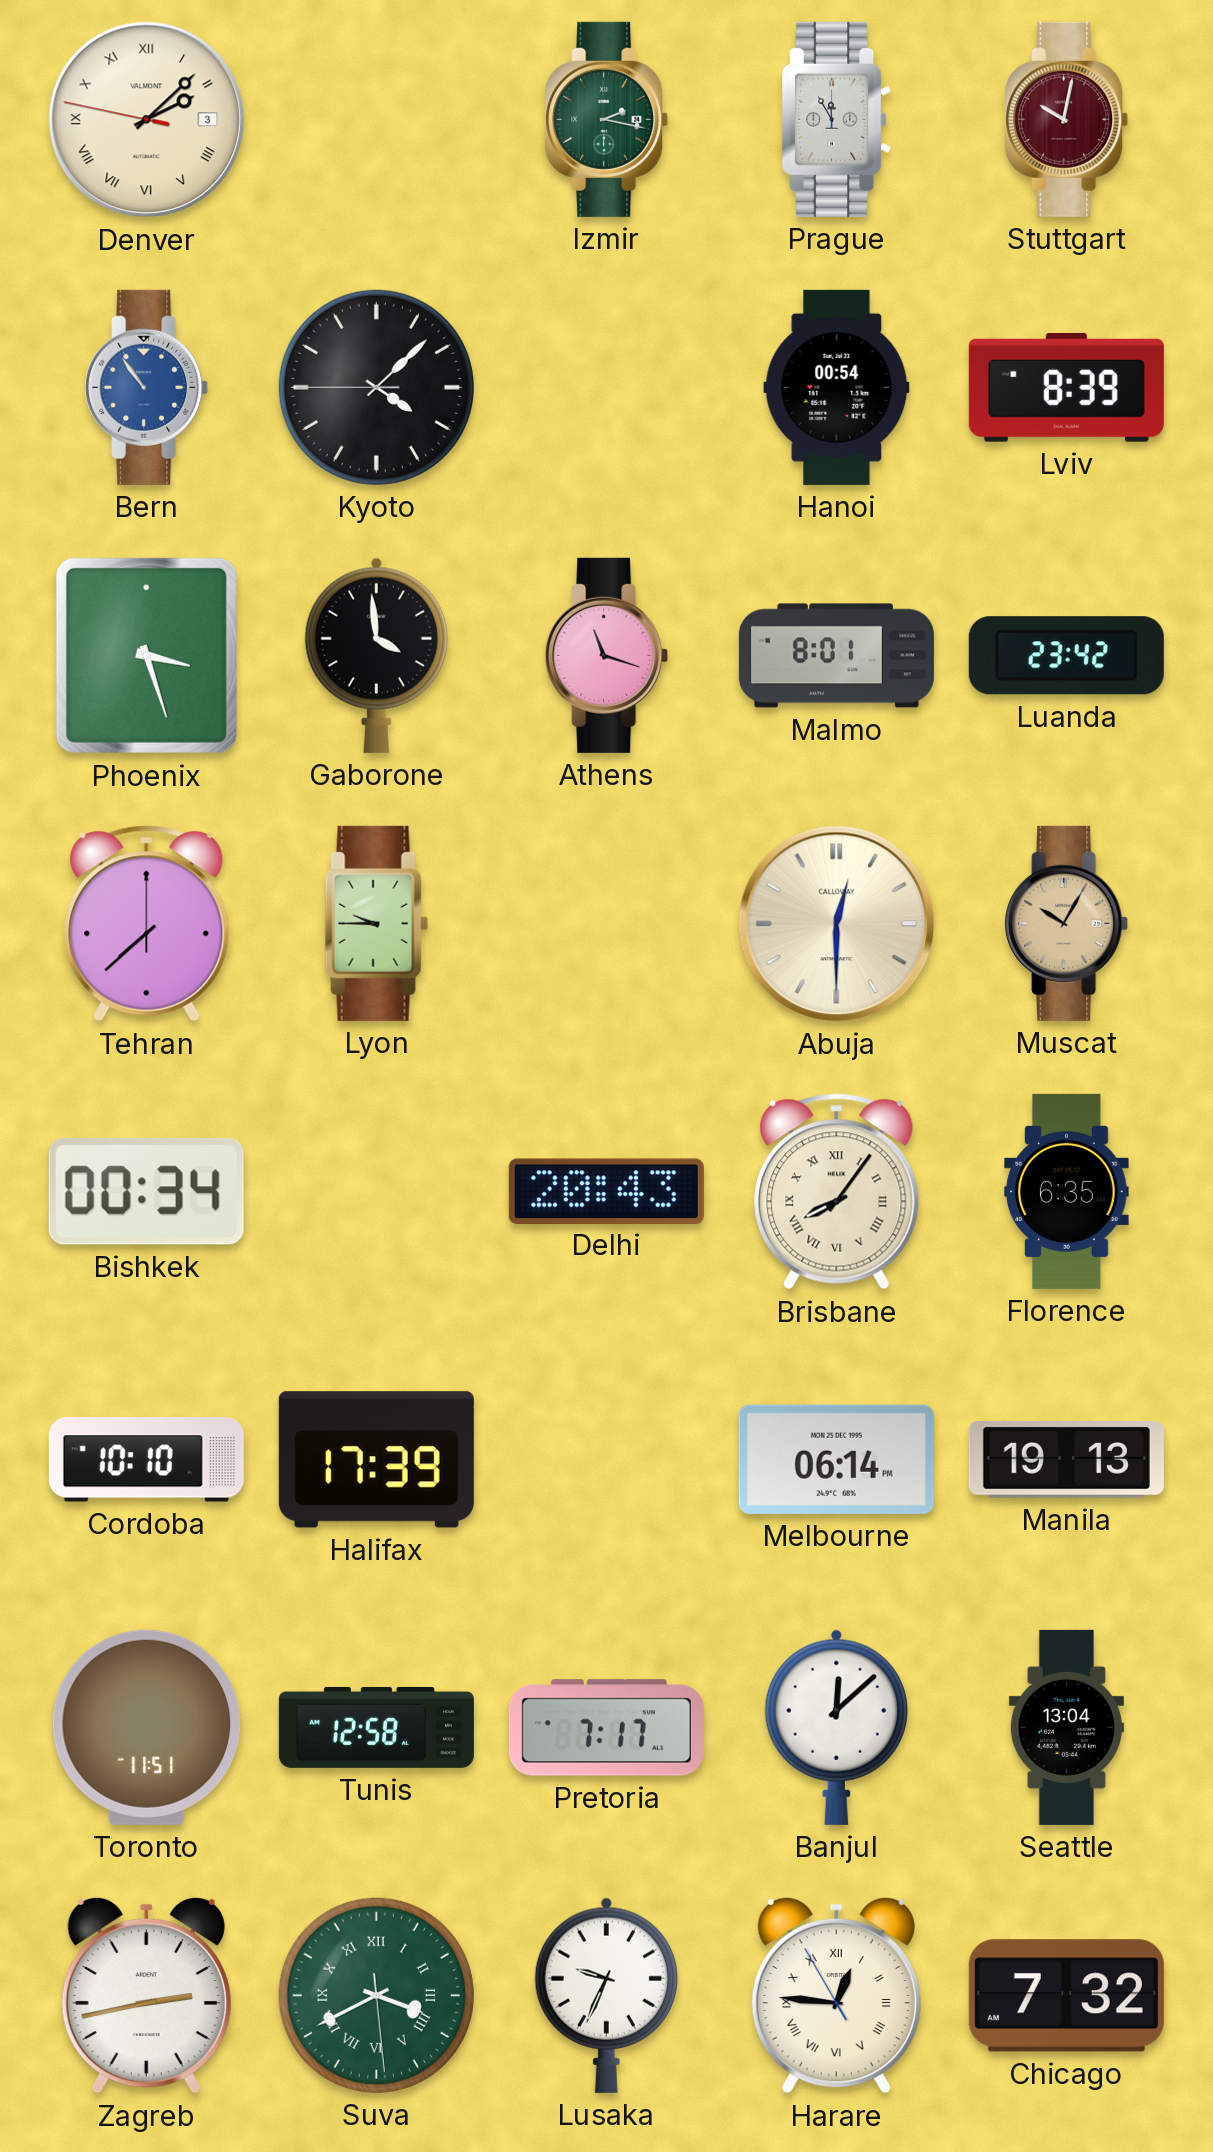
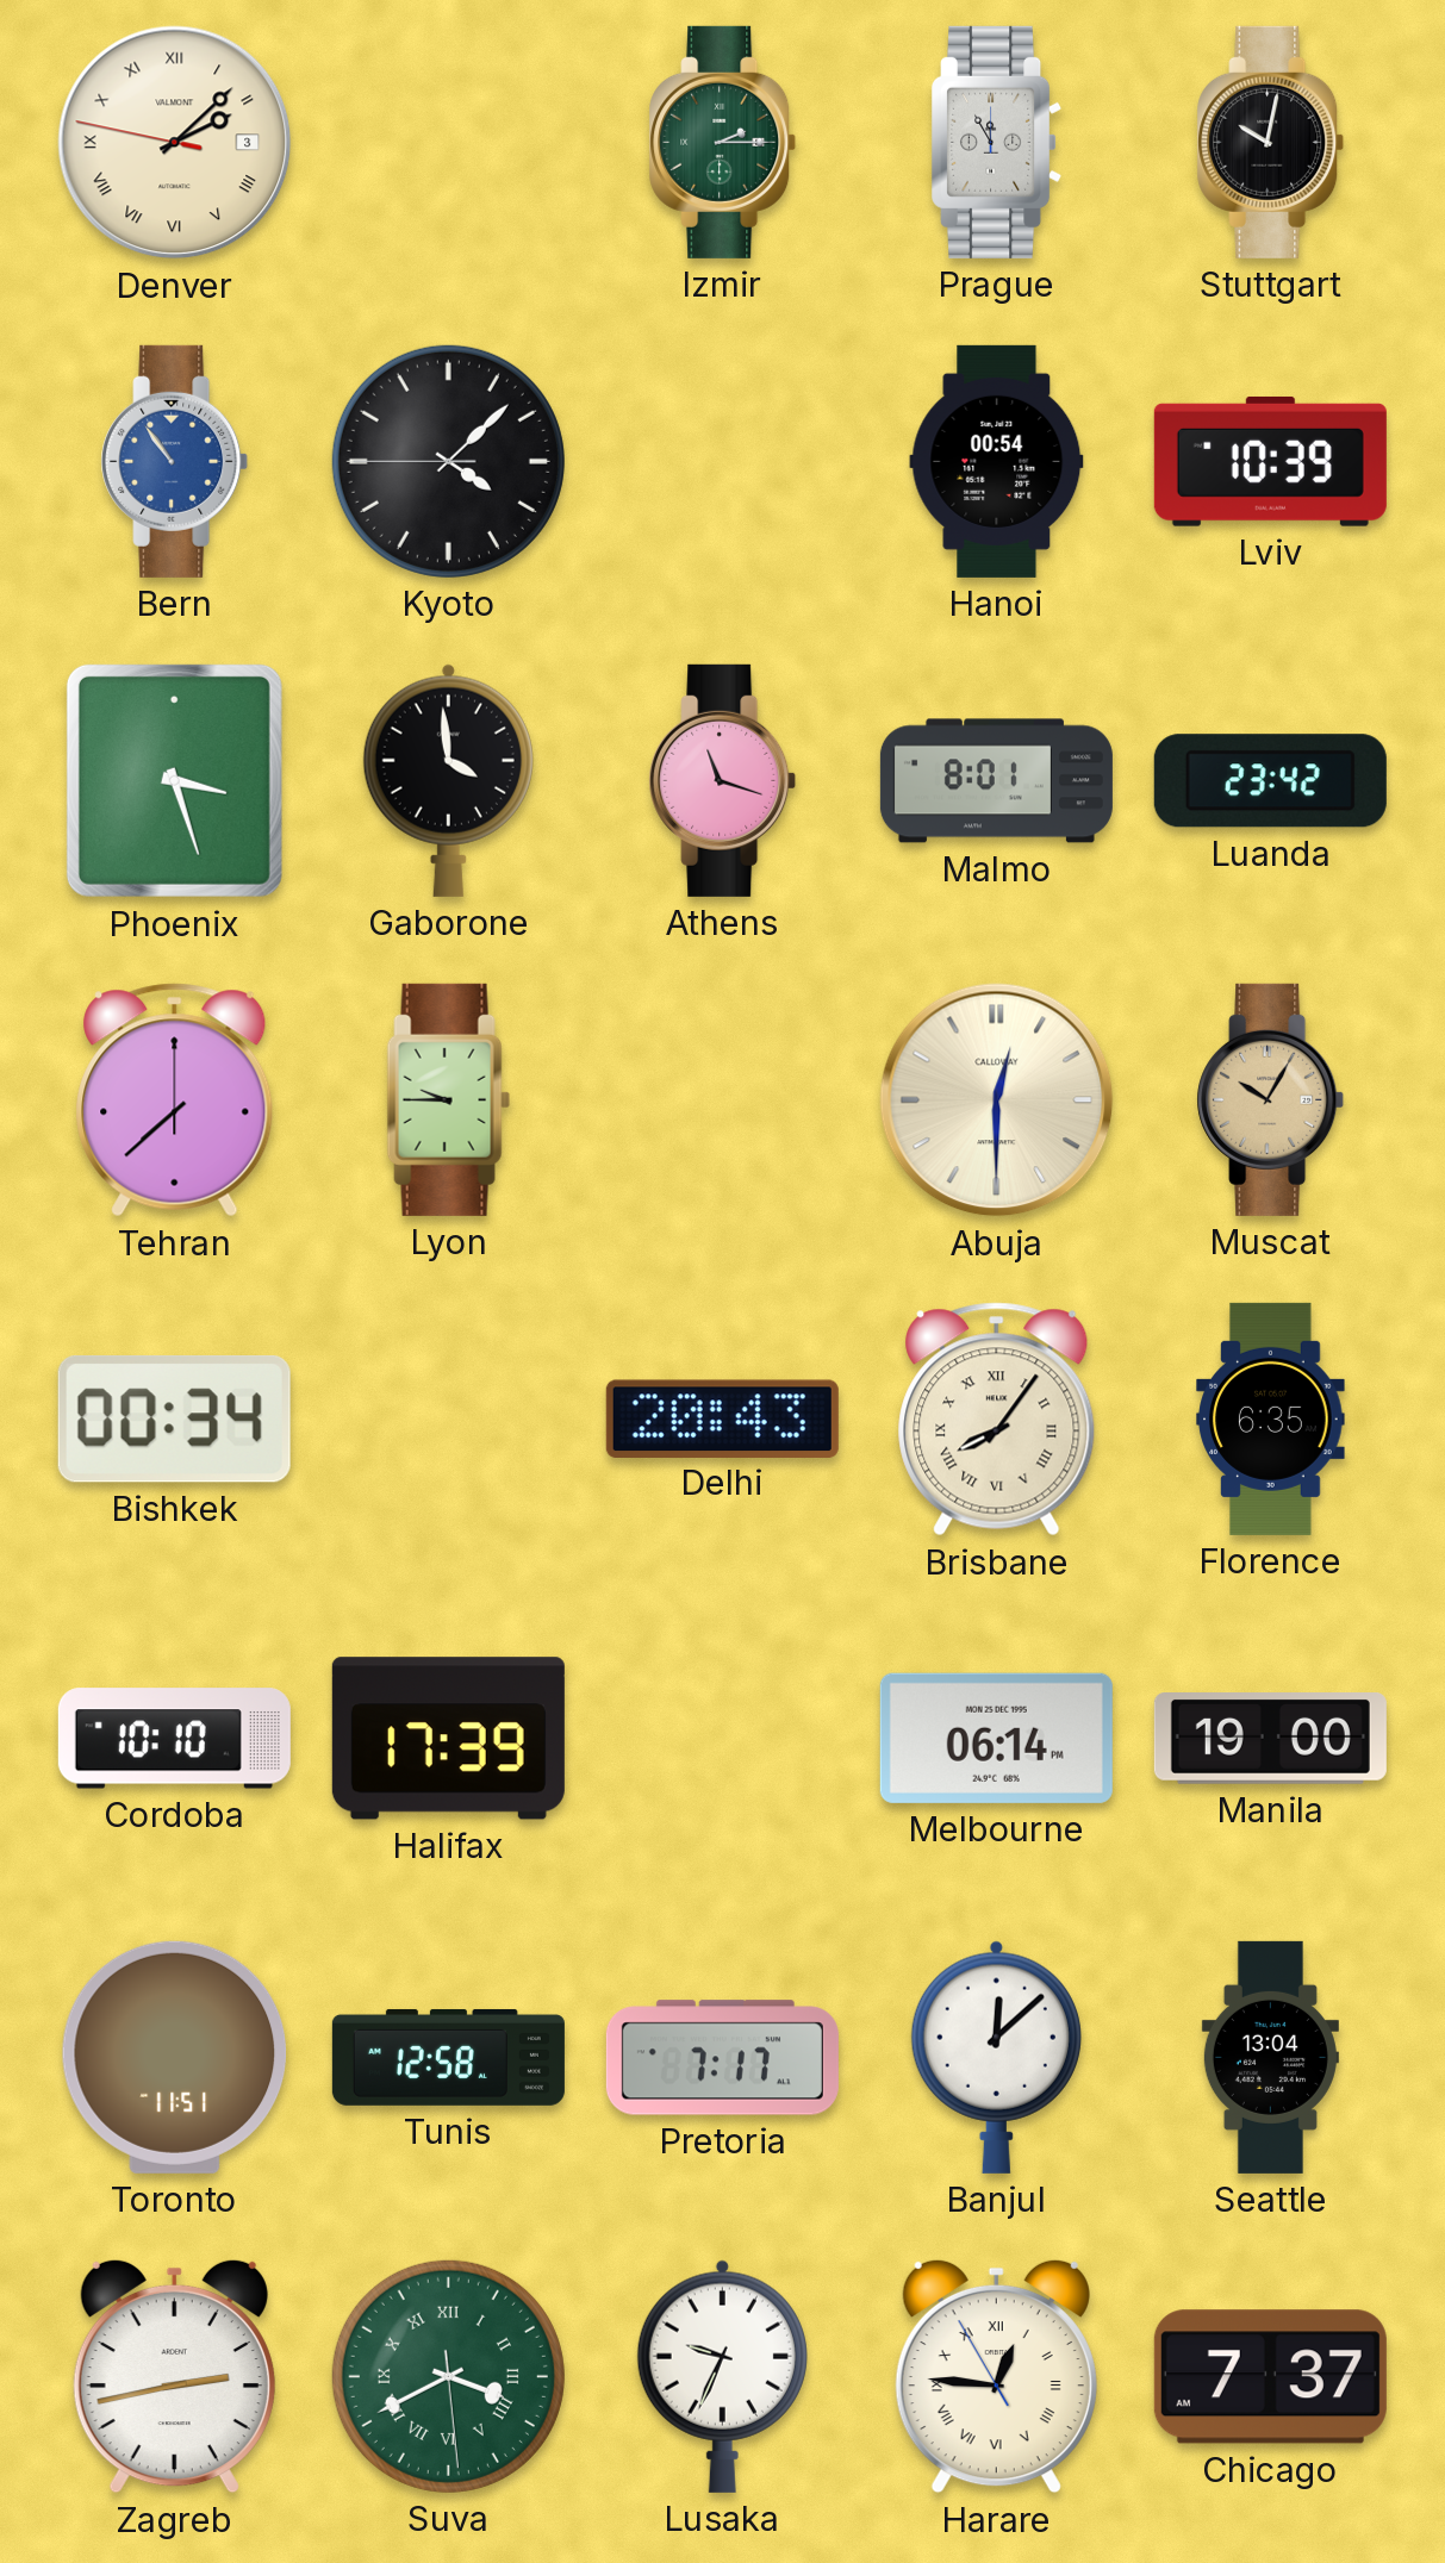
Izmir: 2:17 -> 2:15
Stuttgart dial: burgundy -> black
Lviv: 8:39 -> 10:39
Manila: 19:13 -> 19:00
Chicago: 7:32 -> 7:37
